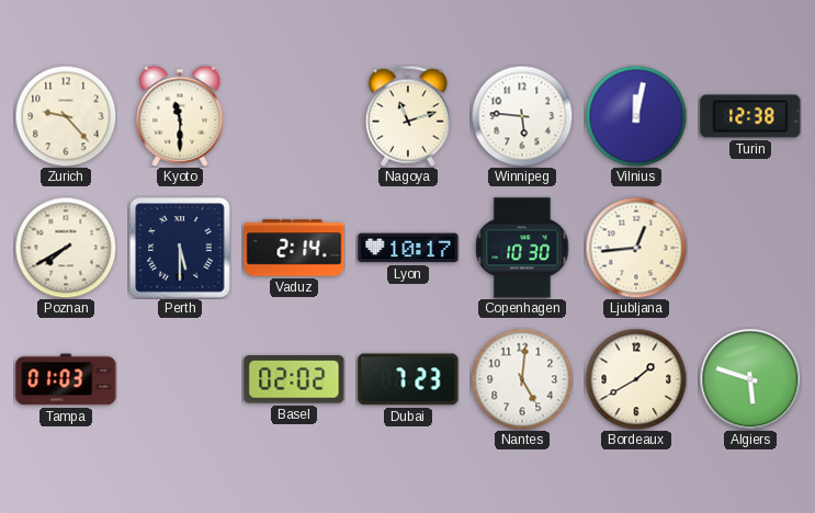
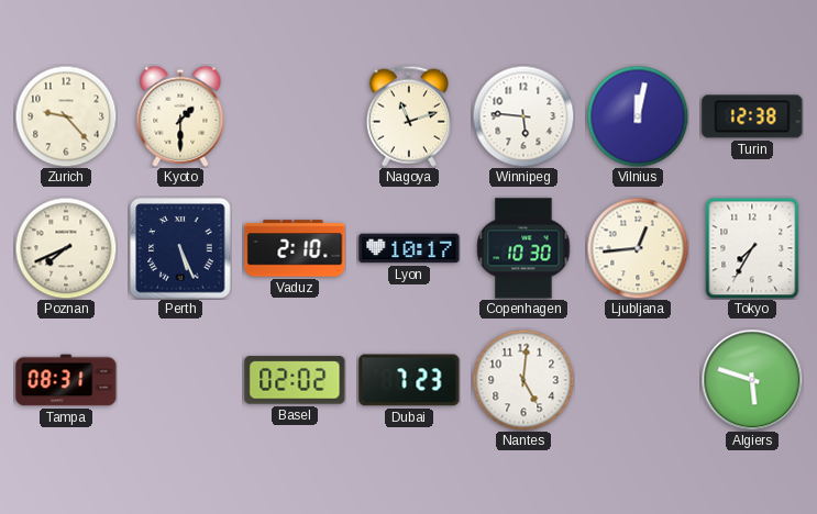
Kyoto: 11:30 -> 1:30
Poznan: 7:40 -> 7:41
Perth: 5:30 -> 5:26
Vaduz: 2:14 -> 2:10
Tokyo: none -> 7:35
Tampa: 01:03 -> 08:31
Bordeaux: 1:40 -> none
